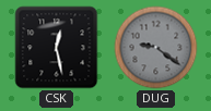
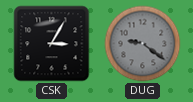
CSK: 12:28 -> 3:05
